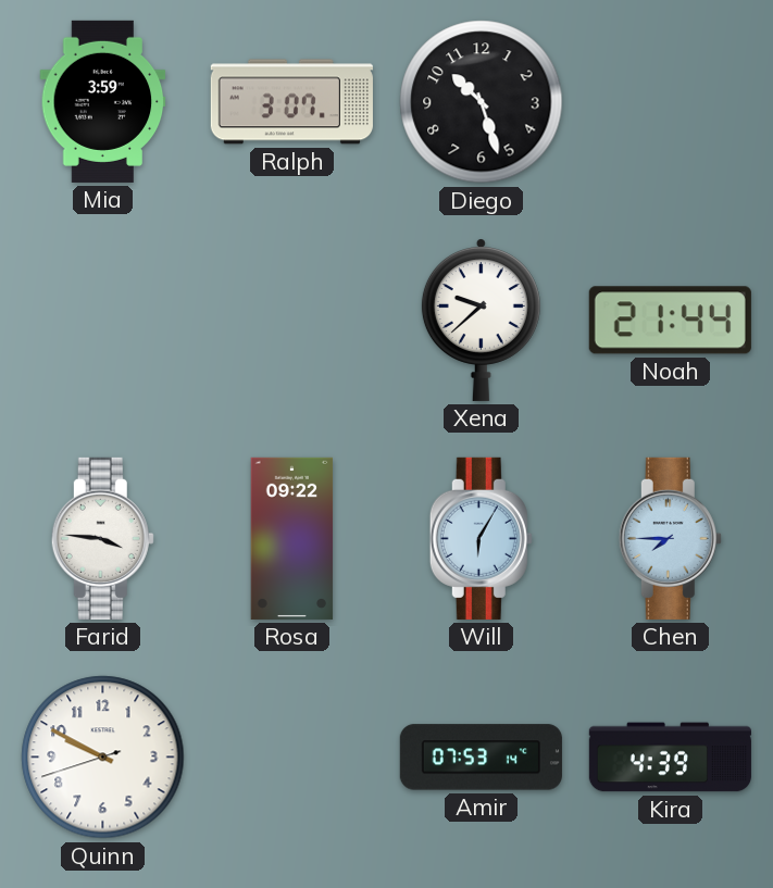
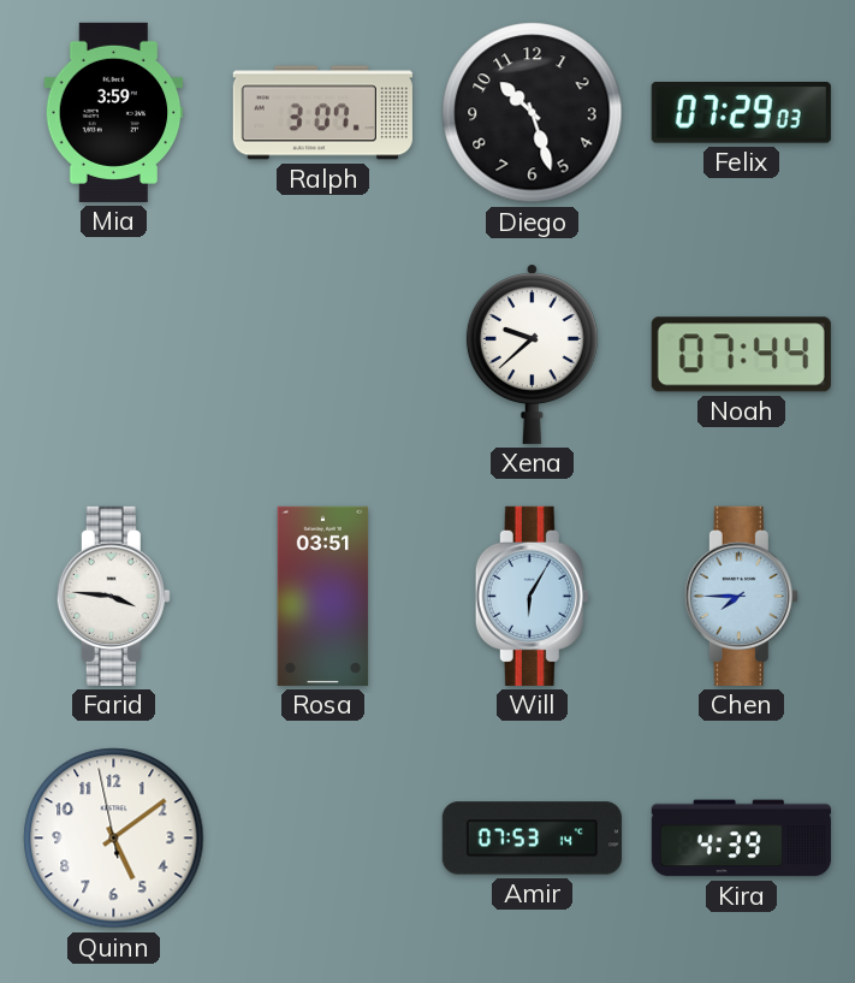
Felix: none -> 07:29
Noah: 21:44 -> 07:44
Rosa: 09:22 -> 03:51
Quinn: 9:49 -> 5:08
